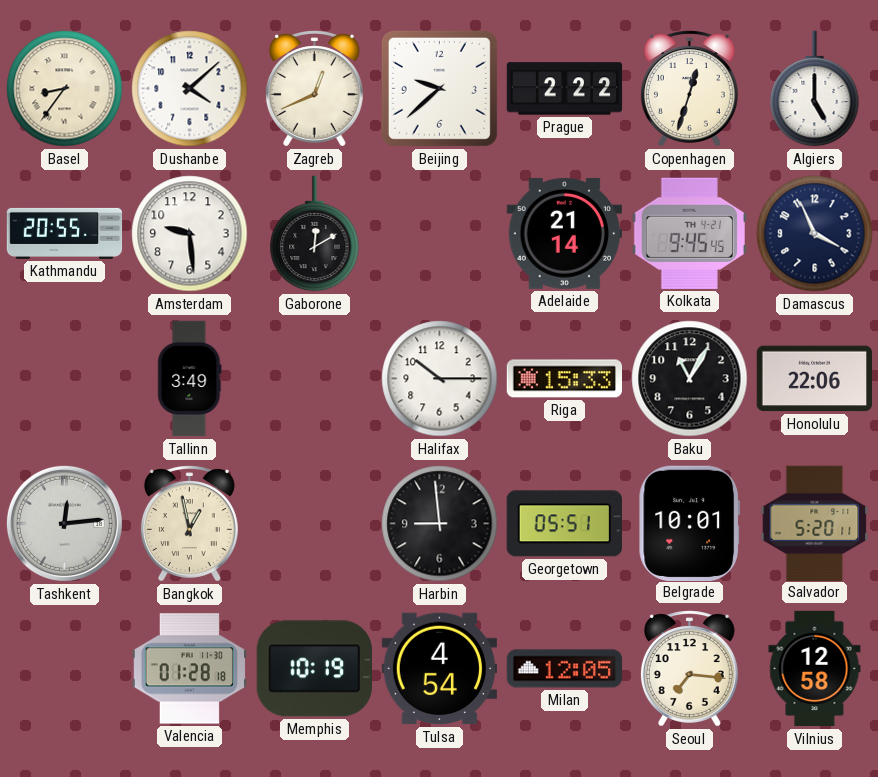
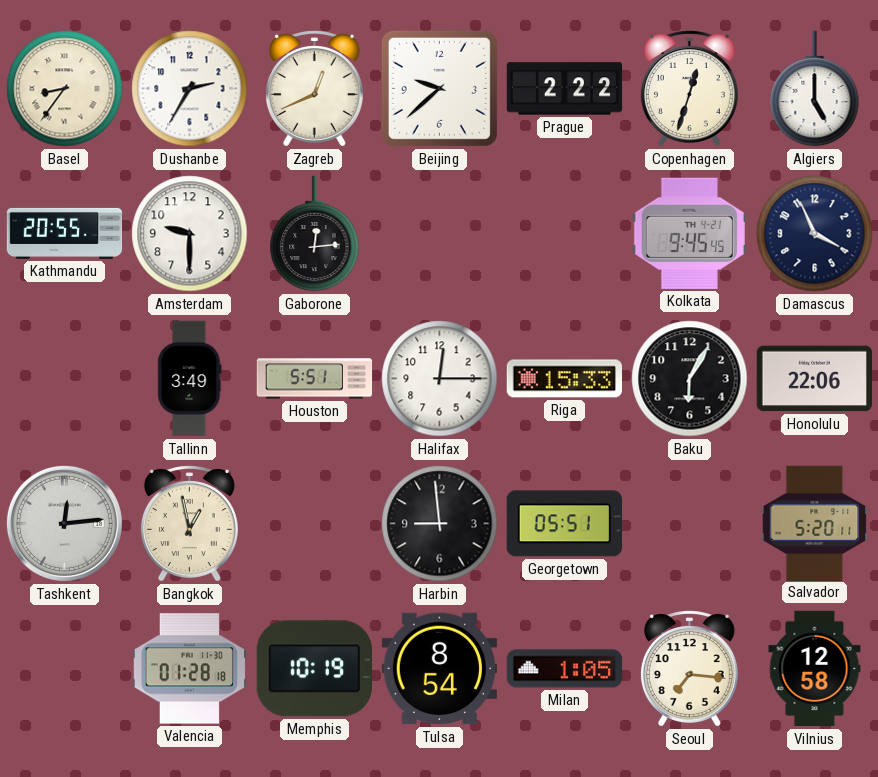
Dushanbe: 4:08 -> 2:35
Amsterdam: 9:29 -> 9:30
Gaborone: 12:10 -> 12:14
Adelaide: 21:14 -> none
Houston: none -> 5:51
Halifax: 10:15 -> 12:15
Baku: 11:05 -> 6:05
Belgrade: 10:01 -> none
Tulsa: 4:54 -> 8:54
Milan: 12:05 -> 1:05
